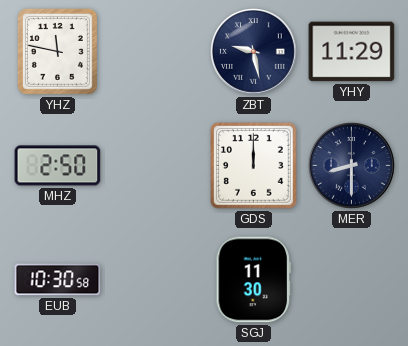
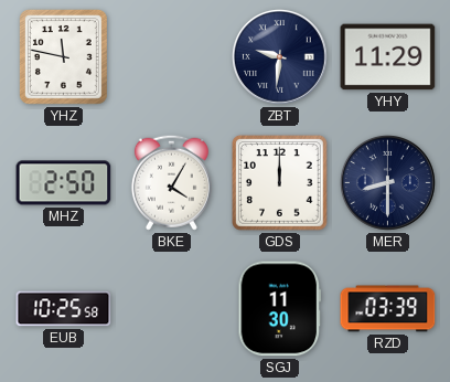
ZBT: 9:28 -> 9:31
BKE: none -> 4:05
EUB: 10:30 -> 10:25
RZD: none -> 03:39
